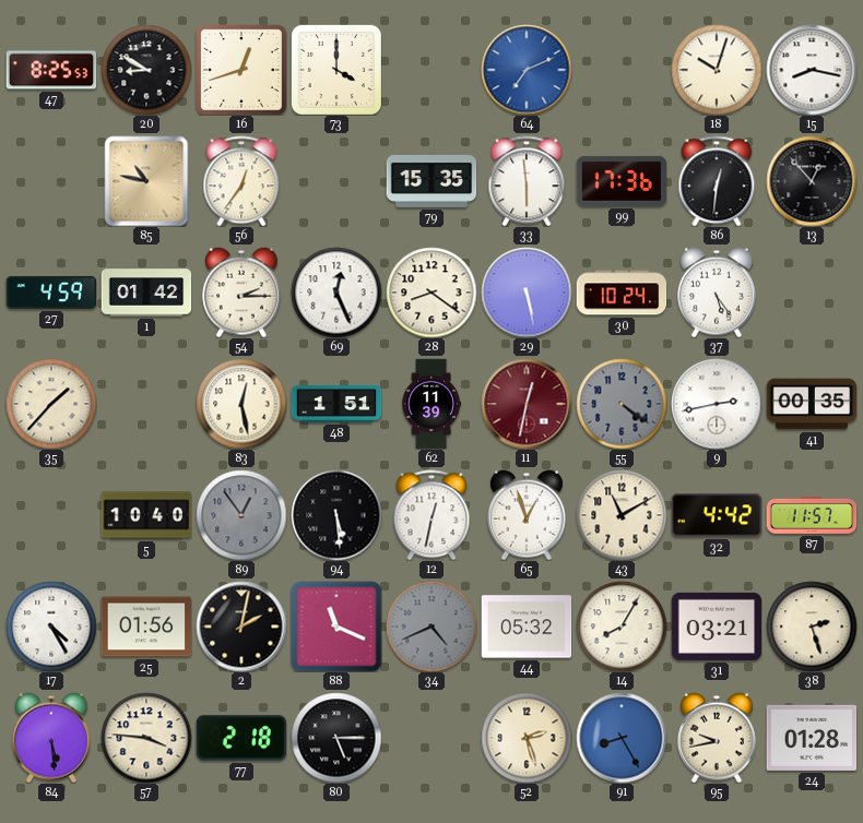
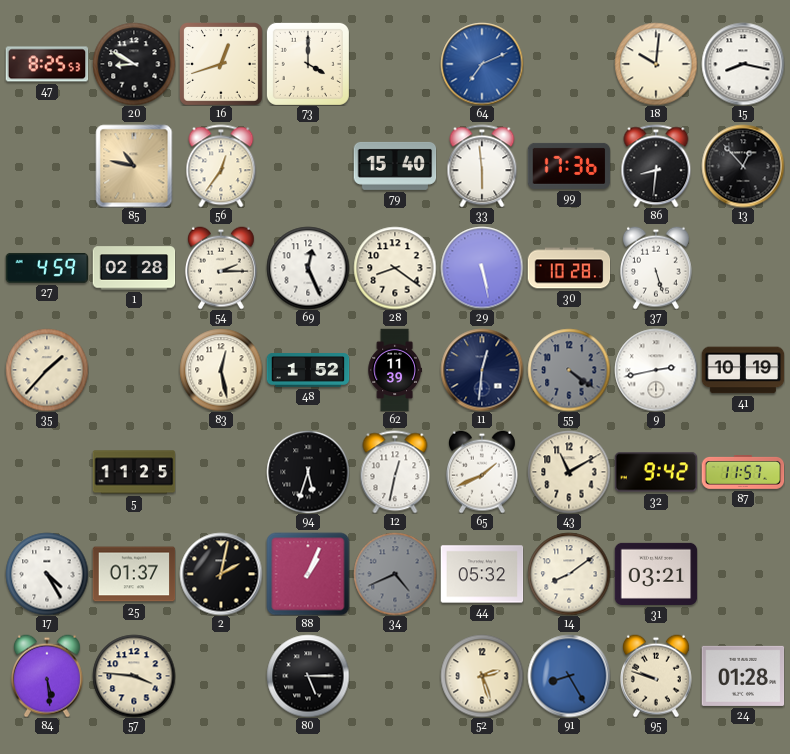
18: 10:03 -> 10:01
79: 15:35 -> 15:40
86: 12:31 -> 8:31
1: 01:42 -> 02:28
30: 10:24 -> 10:28
37: 5:24 -> 5:27
48: 1:51 -> 1:52
11: 12:32 -> 12:31
11 dial: burgundy -> navy
41: 00:35 -> 10:19
5: 10:40 -> 11:25
89: 12:54 -> none
94: 5:29 -> 5:33
65: 12:57 -> 1:41
32: 4:42 -> 9:42
25: 01:56 -> 01:37
88: 11:19 -> 1:04
14: 8:05 -> 8:09
38: 2:27 -> none
77: 2:18 -> none
95: 9:43 -> 9:48
